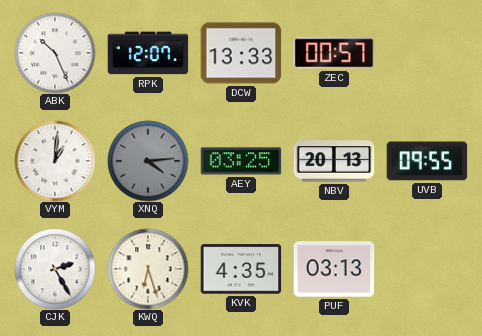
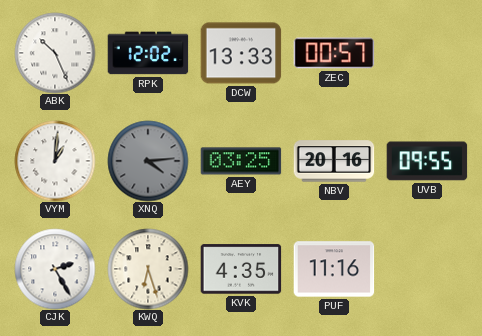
RPK: 12:07 -> 12:02
NBV: 20:13 -> 20:16
PUF: 03:13 -> 11:16
